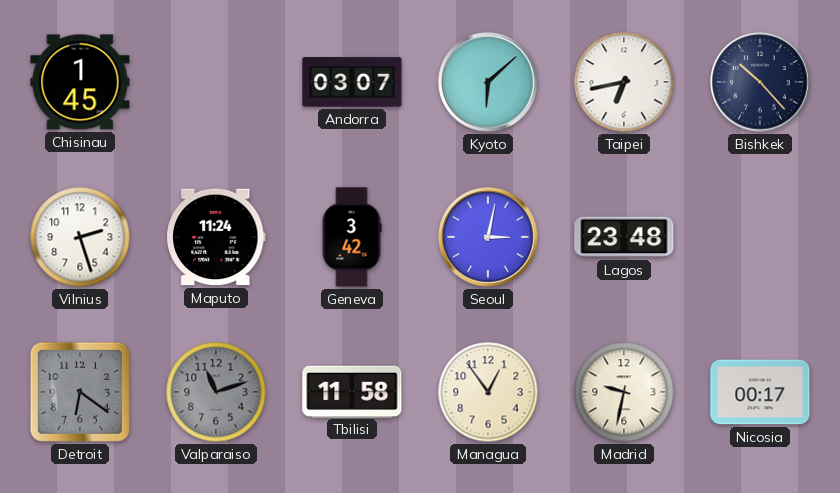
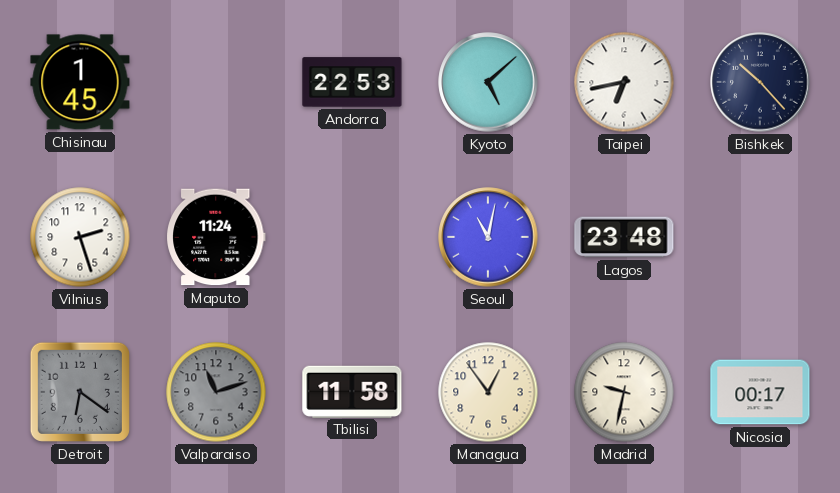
Andorra: 03:07 -> 22:53
Kyoto: 6:08 -> 5:08
Geneva: 3:42 -> none
Seoul: 3:02 -> 11:02
